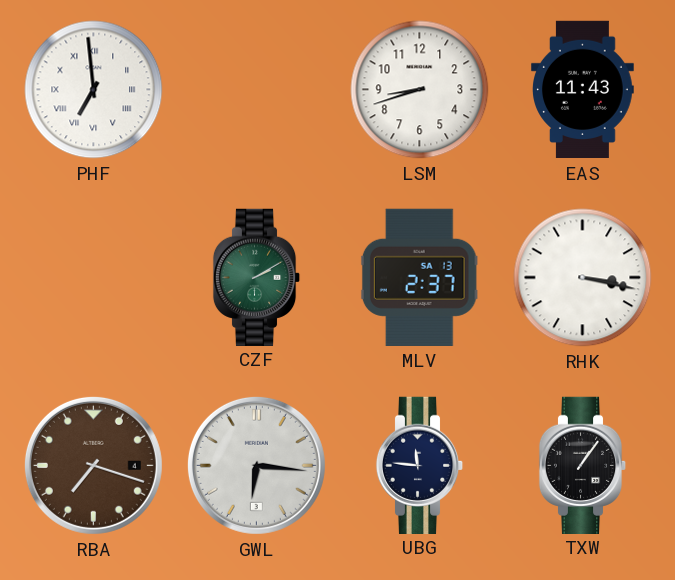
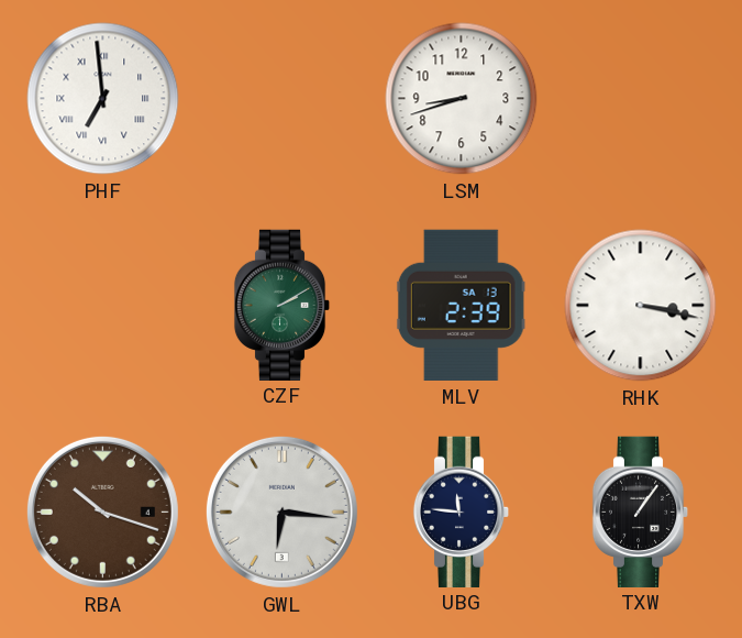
EAS: 11:43 -> none
MLV: 2:37 -> 2:39
RBA: 7:18 -> 10:18
